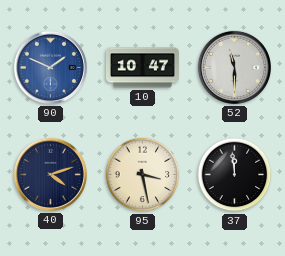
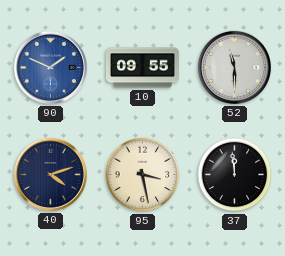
10: 10:47 -> 09:55
